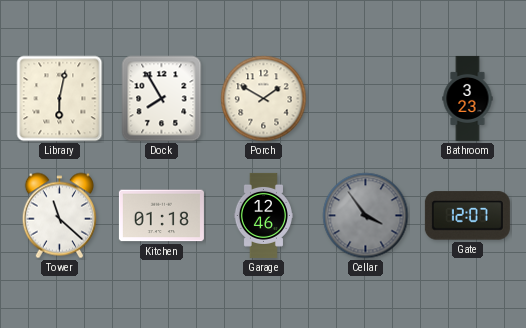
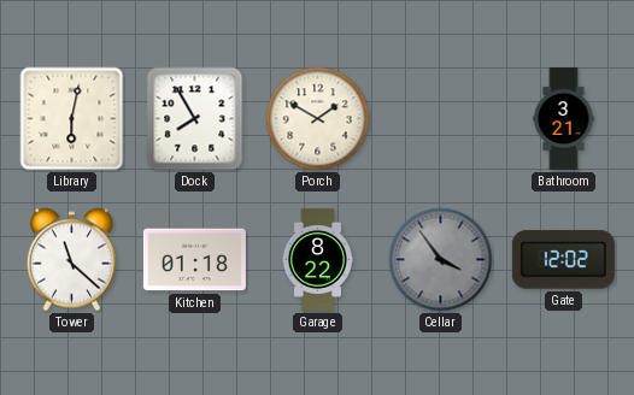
Bathroom: 3:23 -> 3:21
Garage: 12:46 -> 8:22
Gate: 12:07 -> 12:02
